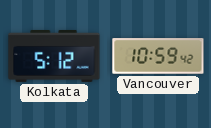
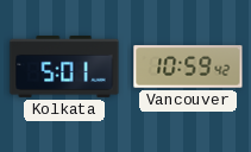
Kolkata: 5:12 -> 5:01
